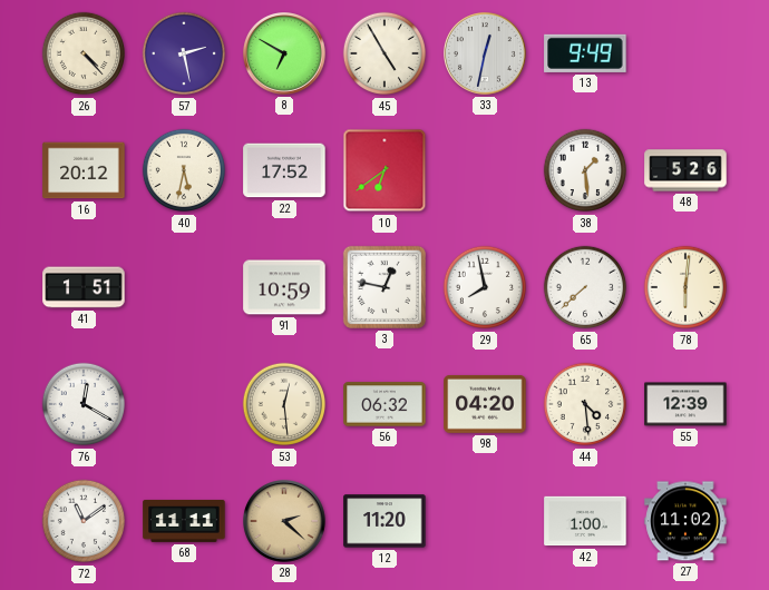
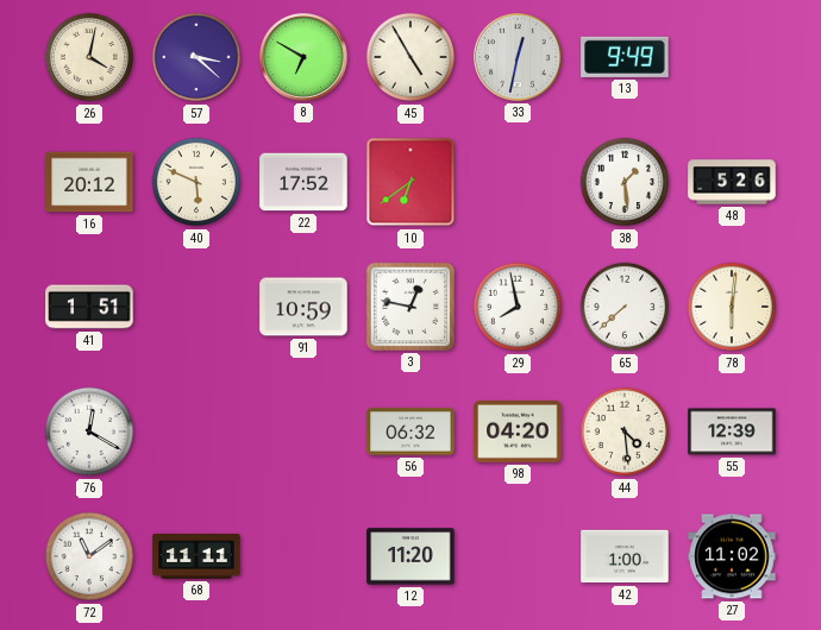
26: 4:23 -> 4:02
57: 2:28 -> 3:22
40: 5:32 -> 5:49
53: 12:29 -> none
28: 2:22 -> none
